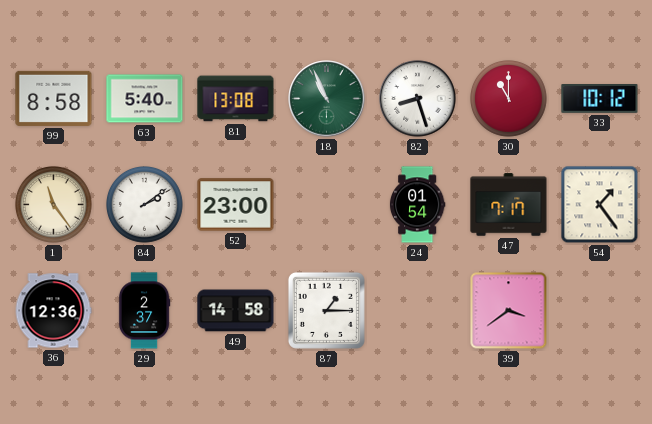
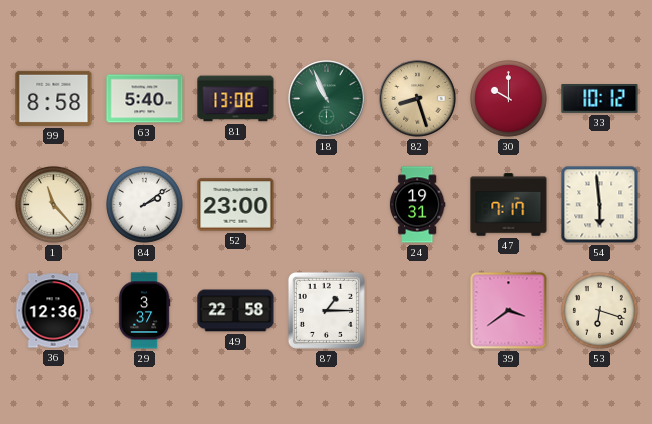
82 dial: white -> champagne
30: 11:00 -> 10:00
1: 11:24 -> 11:23
24: 01:54 -> 19:31
54: 1:24 -> 5:59
29: 2:37 -> 3:37
49: 14:58 -> 22:58
53: none -> 6:18
